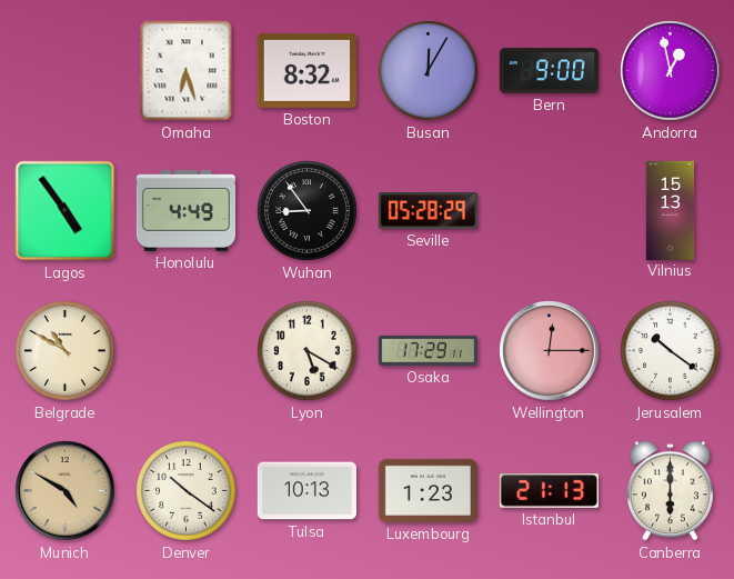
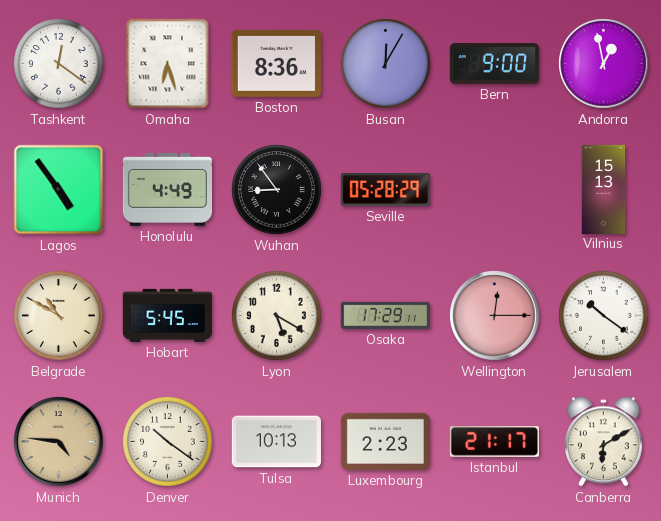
Tashkent: none -> 12:21
Boston: 8:32 -> 8:36
Hobart: none -> 5:45
Munich: 4:50 -> 4:46
Luxembourg: 1:23 -> 2:23
Istanbul: 21:13 -> 21:17
Canberra: 6:00 -> 6:10
